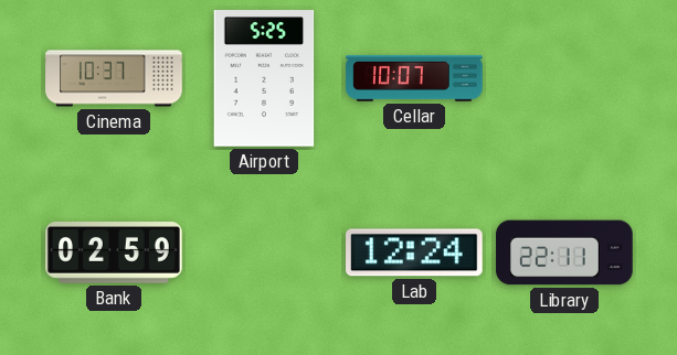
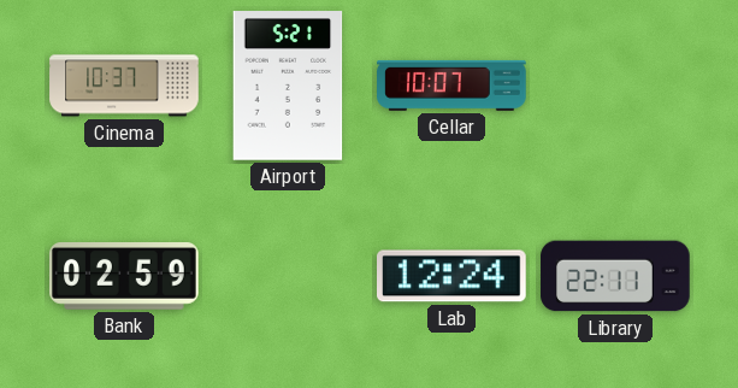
Airport: 5:25 -> 5:21
